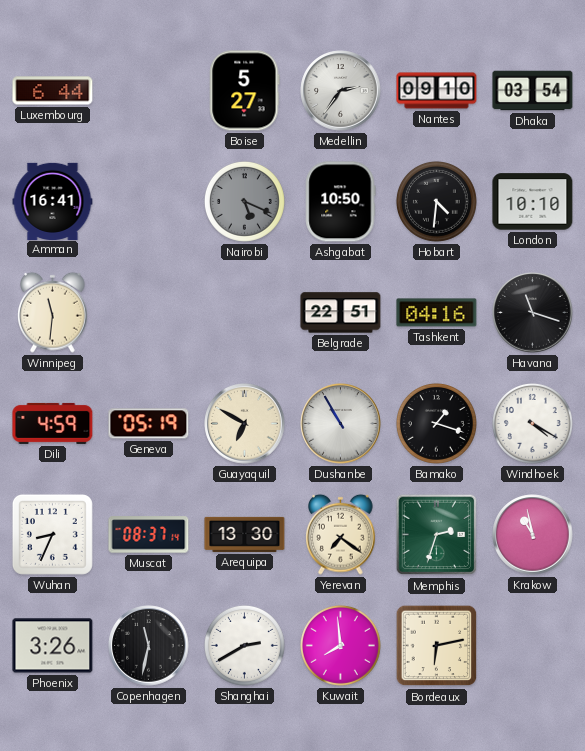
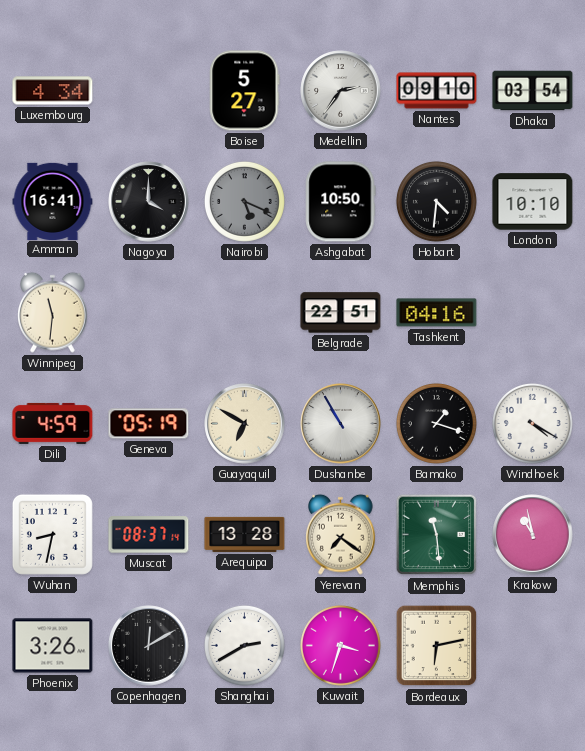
Luxembourg: 6:44 -> 4:34
Nagoya: none -> 4:00
Havana: 11:18 -> none
Wuhan: 8:34 -> 8:32
Arequipa: 13:30 -> 13:28
Memphis: 2:33 -> 11:29
Copenhagen: 11:32 -> 12:10
Kuwait: 7:59 -> 3:33
